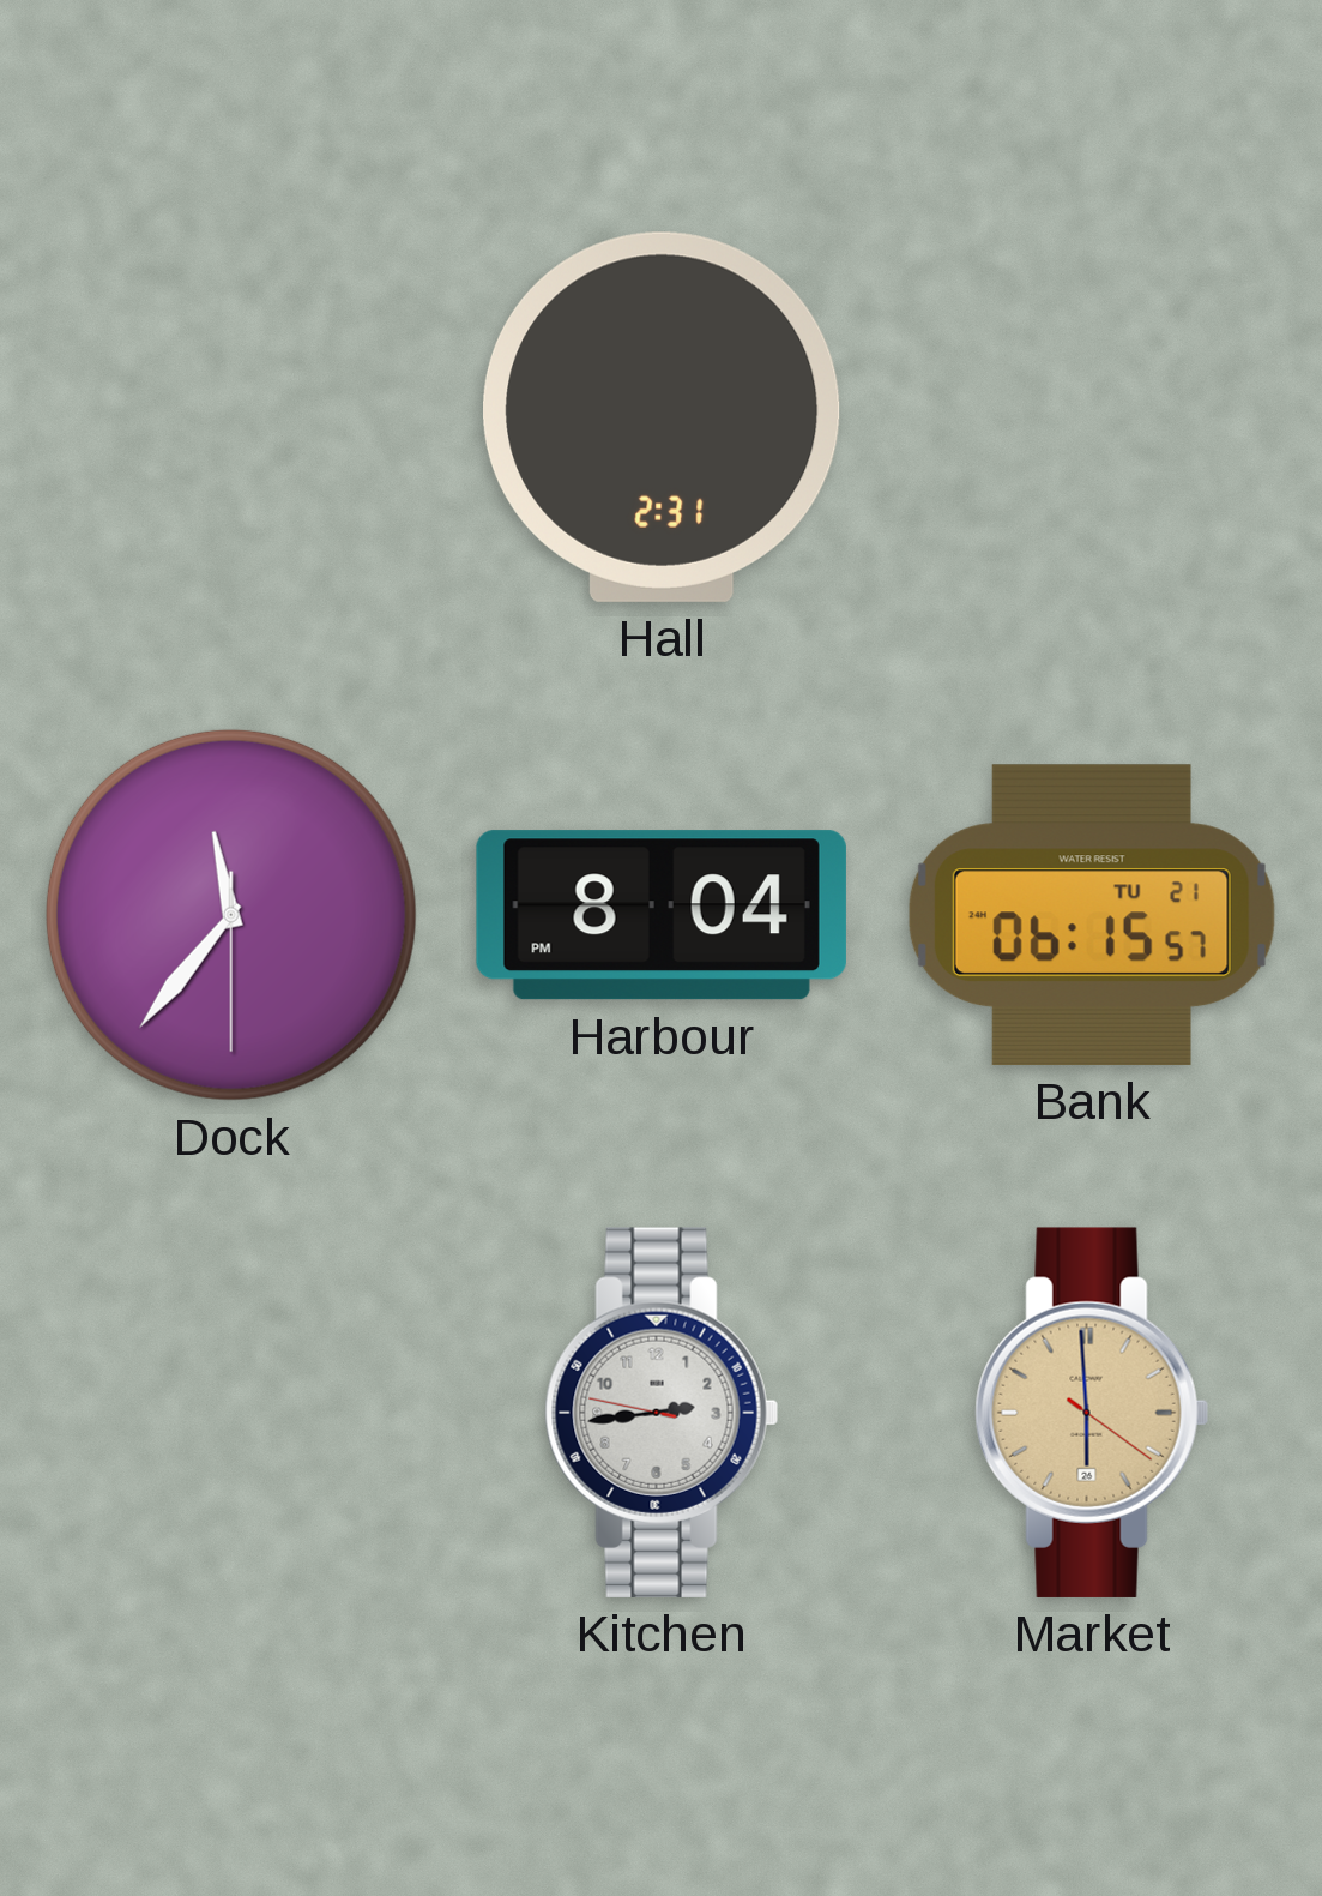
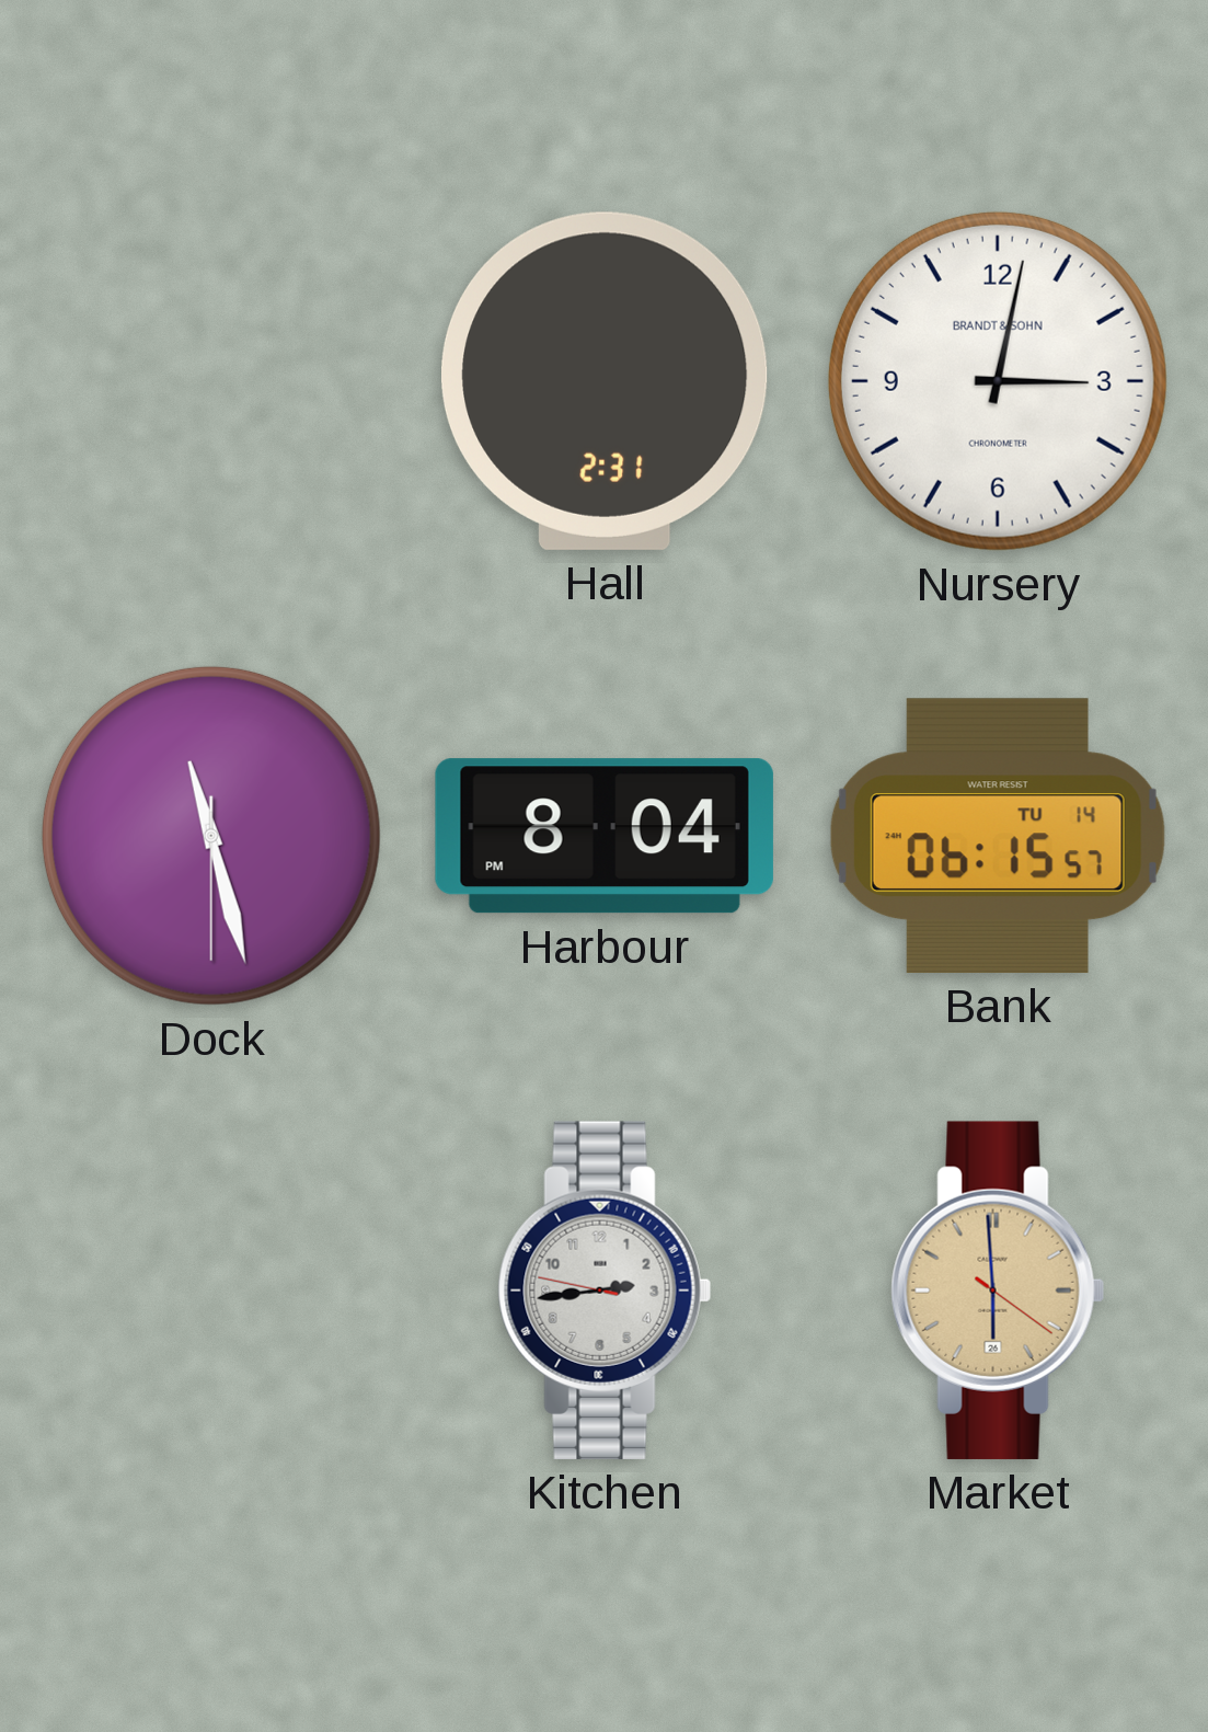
Nursery: none -> 3:02
Dock: 11:36 -> 11:27
Bank date: TU 21 -> TU 14
